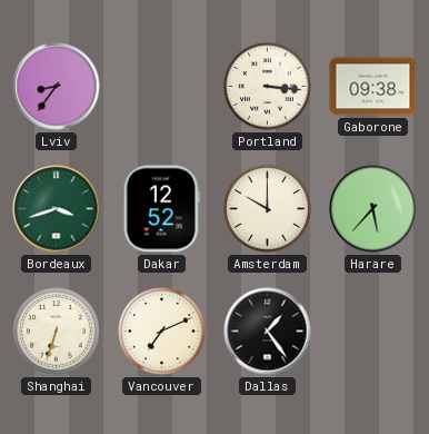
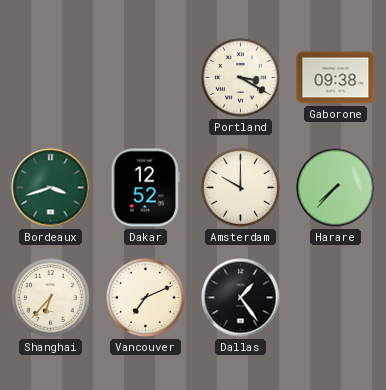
Lviv: 8:36 -> none
Portland: 3:16 -> 3:20
Harare: 5:37 -> 7:37
Shanghai: 6:33 -> 6:37
